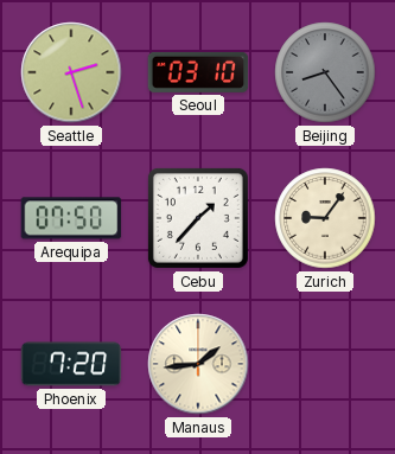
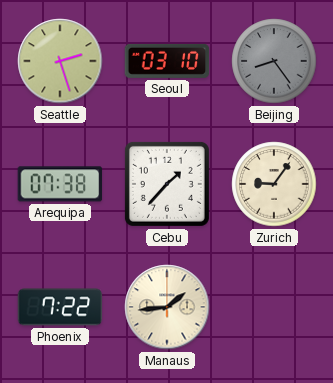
Arequipa: 07:50 -> 07:38
Phoenix: 7:20 -> 7:22
